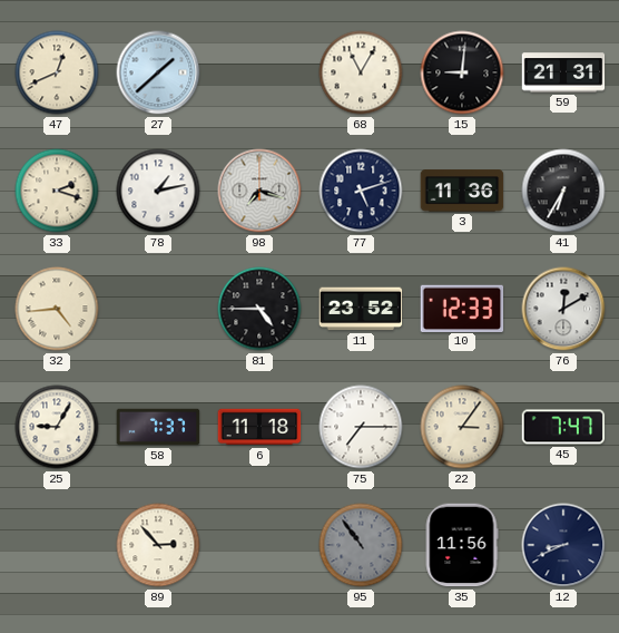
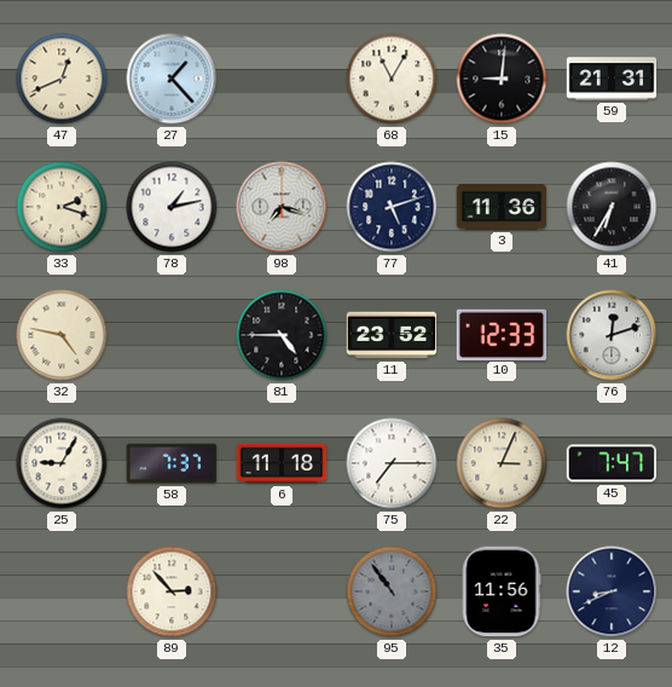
27: 1:38 -> 1:23
32: 4:44 -> 4:47
76: 12:10 -> 12:12
22: 3:06 -> 3:04
